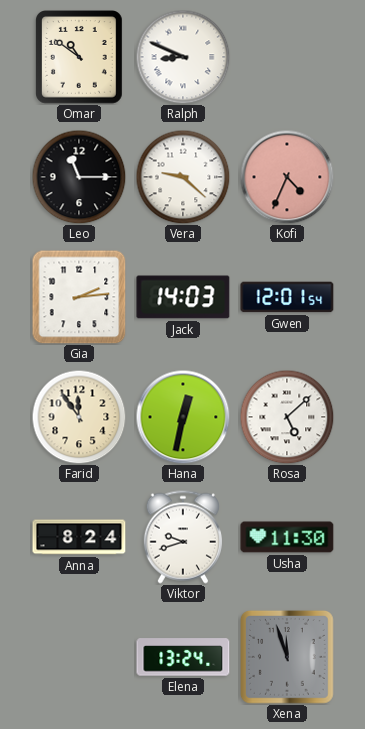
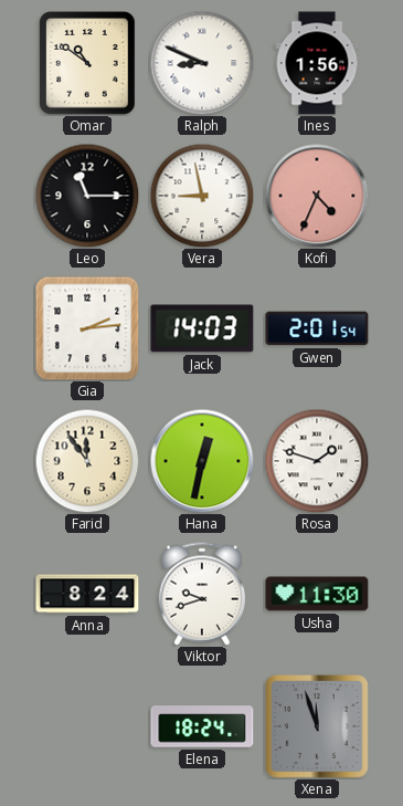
Ines: none -> 1:56
Vera: 9:22 -> 8:58
Gwen: 12:01 -> 2:01
Rosa: 5:08 -> 1:48
Elena: 13:24 -> 18:24
